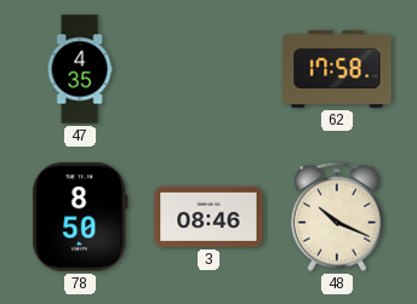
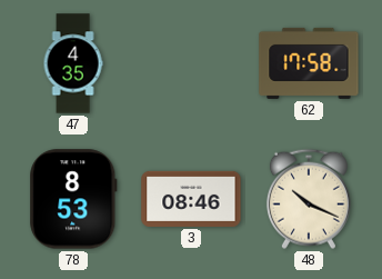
78: 8:50 -> 8:53
